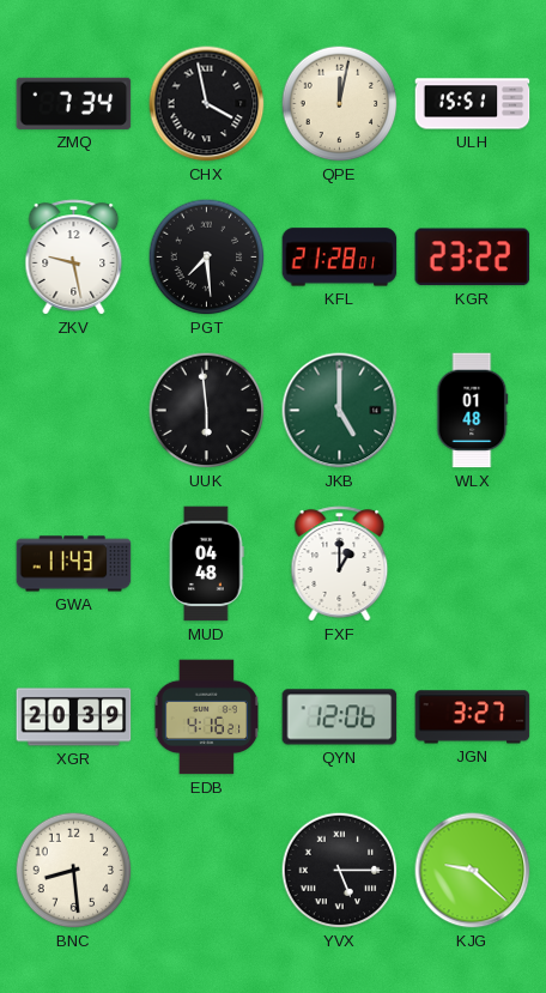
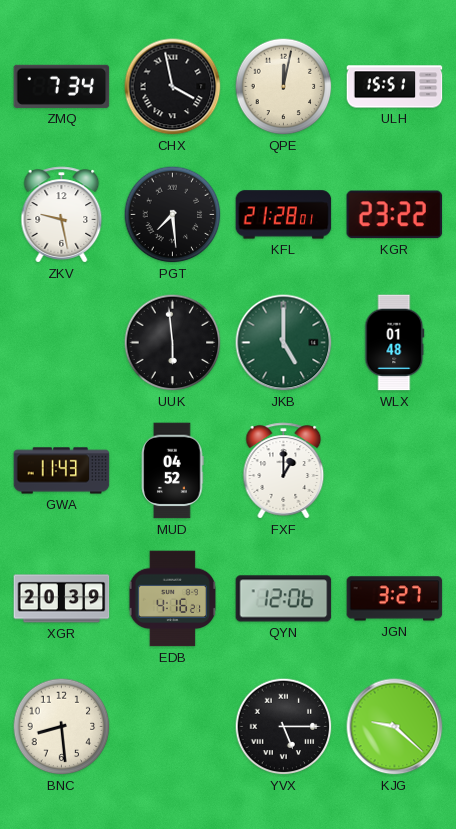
MUD: 04:48 -> 04:52
